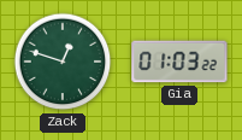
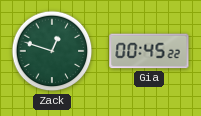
Gia: 01:03 -> 00:45
